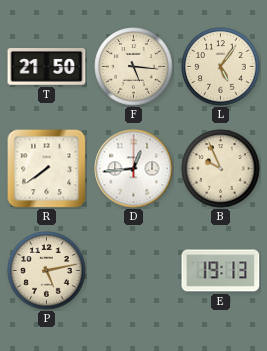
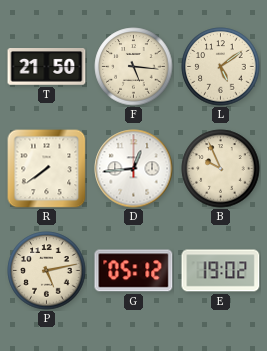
L: 5:06 -> 5:09
G: none -> 05:12
E: 19:13 -> 19:02
